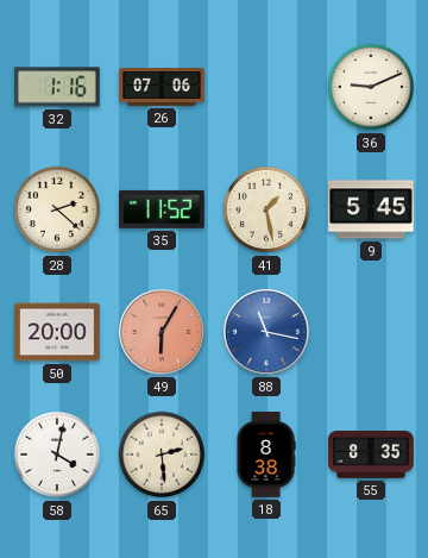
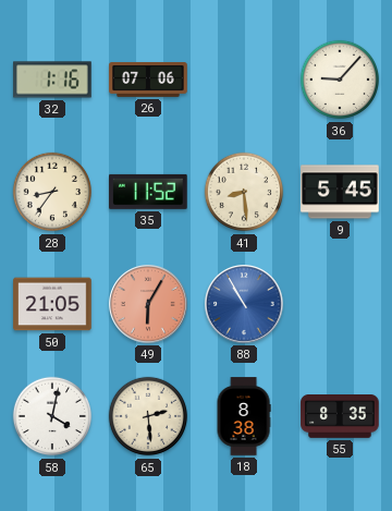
36: 9:11 -> 9:07
28: 2:22 -> 8:36
41: 1:28 -> 8:29
50: 20:00 -> 21:05
88: 11:17 -> 10:55
